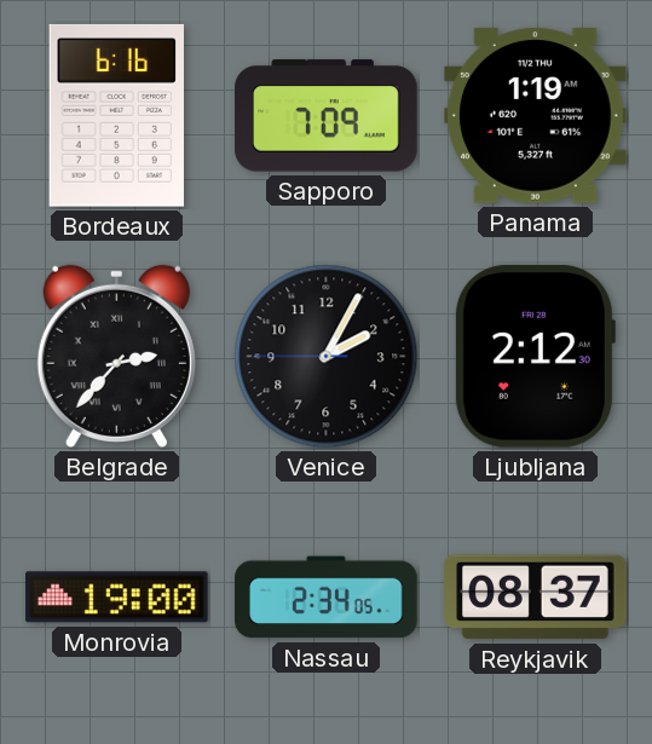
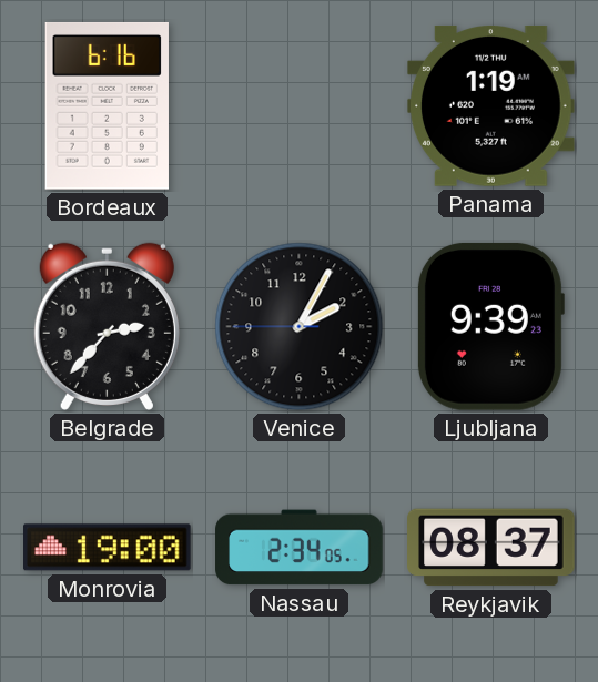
Sapporo: 7:09 -> none
Belgrade numerals: Roman -> Arabic
Ljubljana: 2:12 -> 9:39
